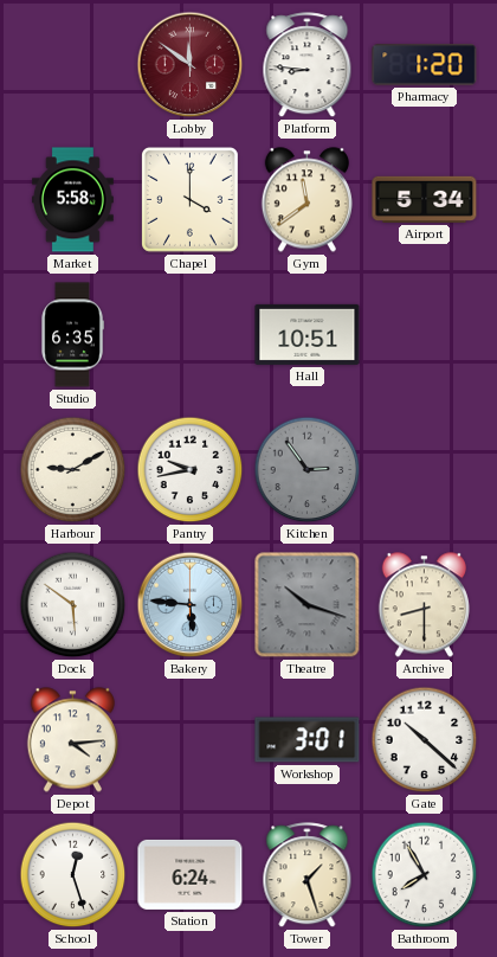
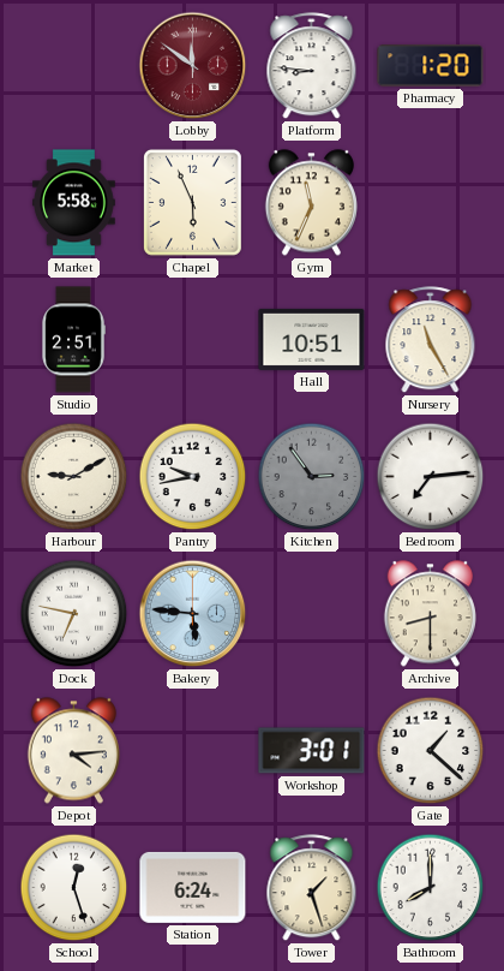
Chapel: 4:00 -> 5:56
Gym: 11:39 -> 11:34
Airport: 5:34 -> none
Studio: 6:35 -> 2:51
Nursery: none -> 11:25
Bedroom: none -> 7:14
Dock: 5:51 -> 6:47
Theatre: 10:18 -> none
Gate: 10:22 -> 1:22
Bathroom: 7:55 -> 8:00
